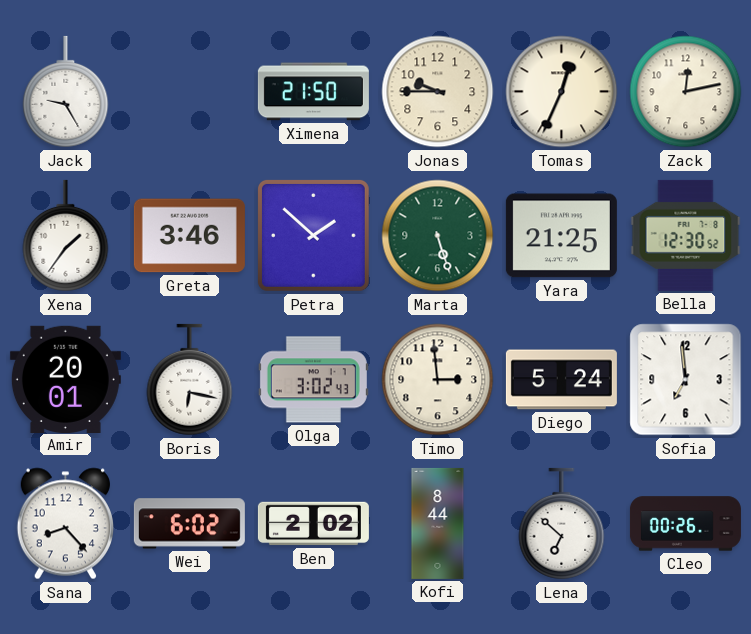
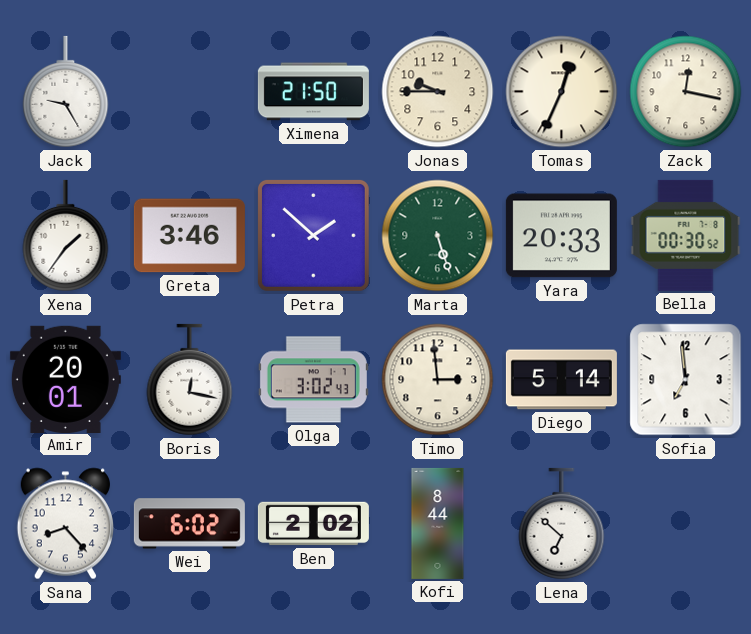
Zack: 12:13 -> 12:17
Yara: 21:25 -> 20:33
Bella: 12:30 -> 00:30
Boris: 6:17 -> 12:17
Diego: 5:24 -> 5:14
Cleo: 00:26 -> none
